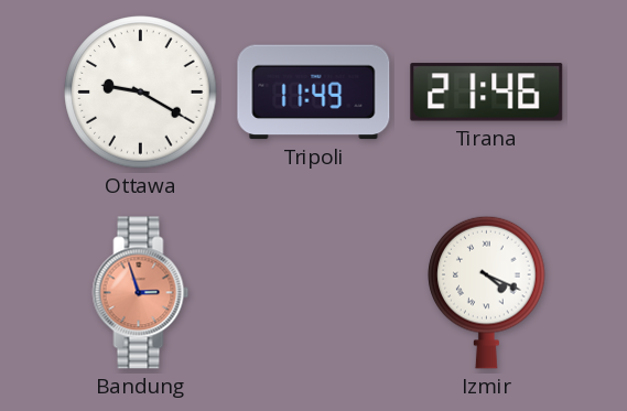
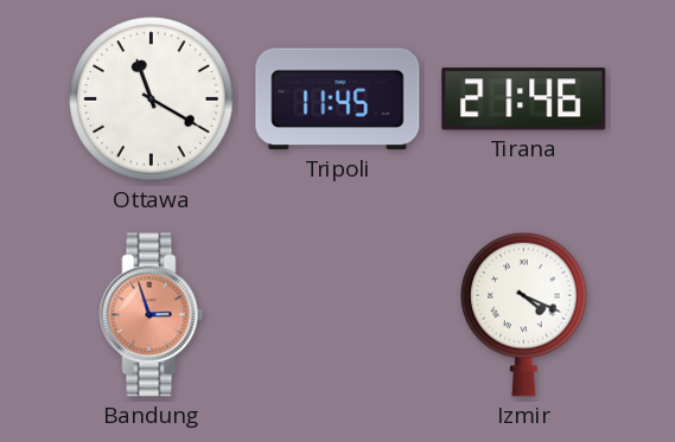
Ottawa: 9:20 -> 11:20
Tripoli: 11:49 -> 11:45
